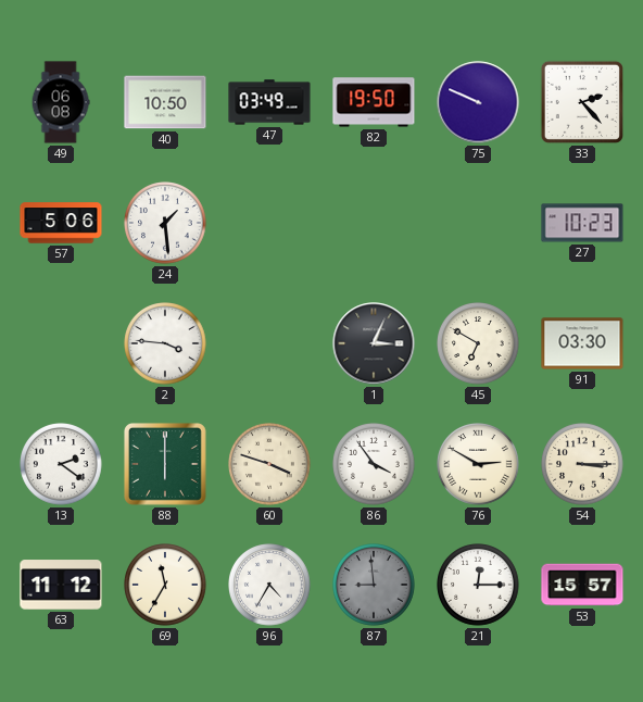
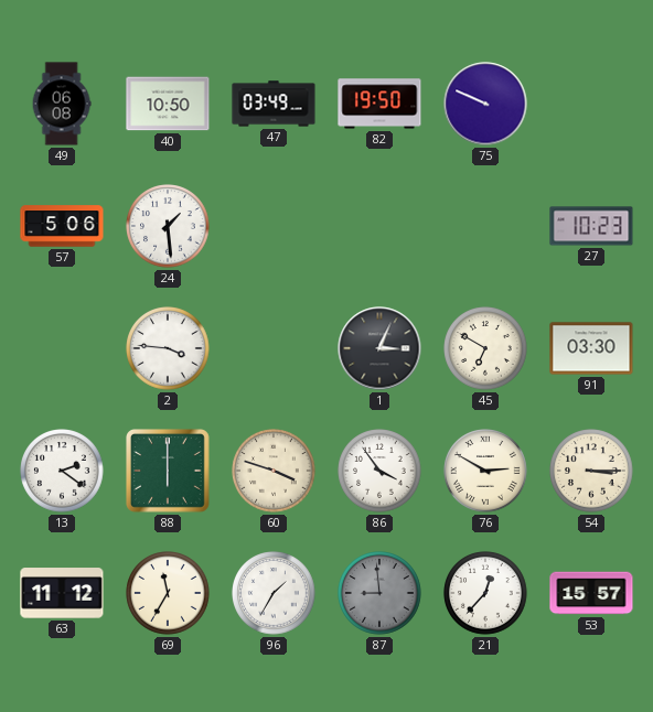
33: 2:23 -> none
96: 4:35 -> 1:35
21: 12:15 -> 12:37
